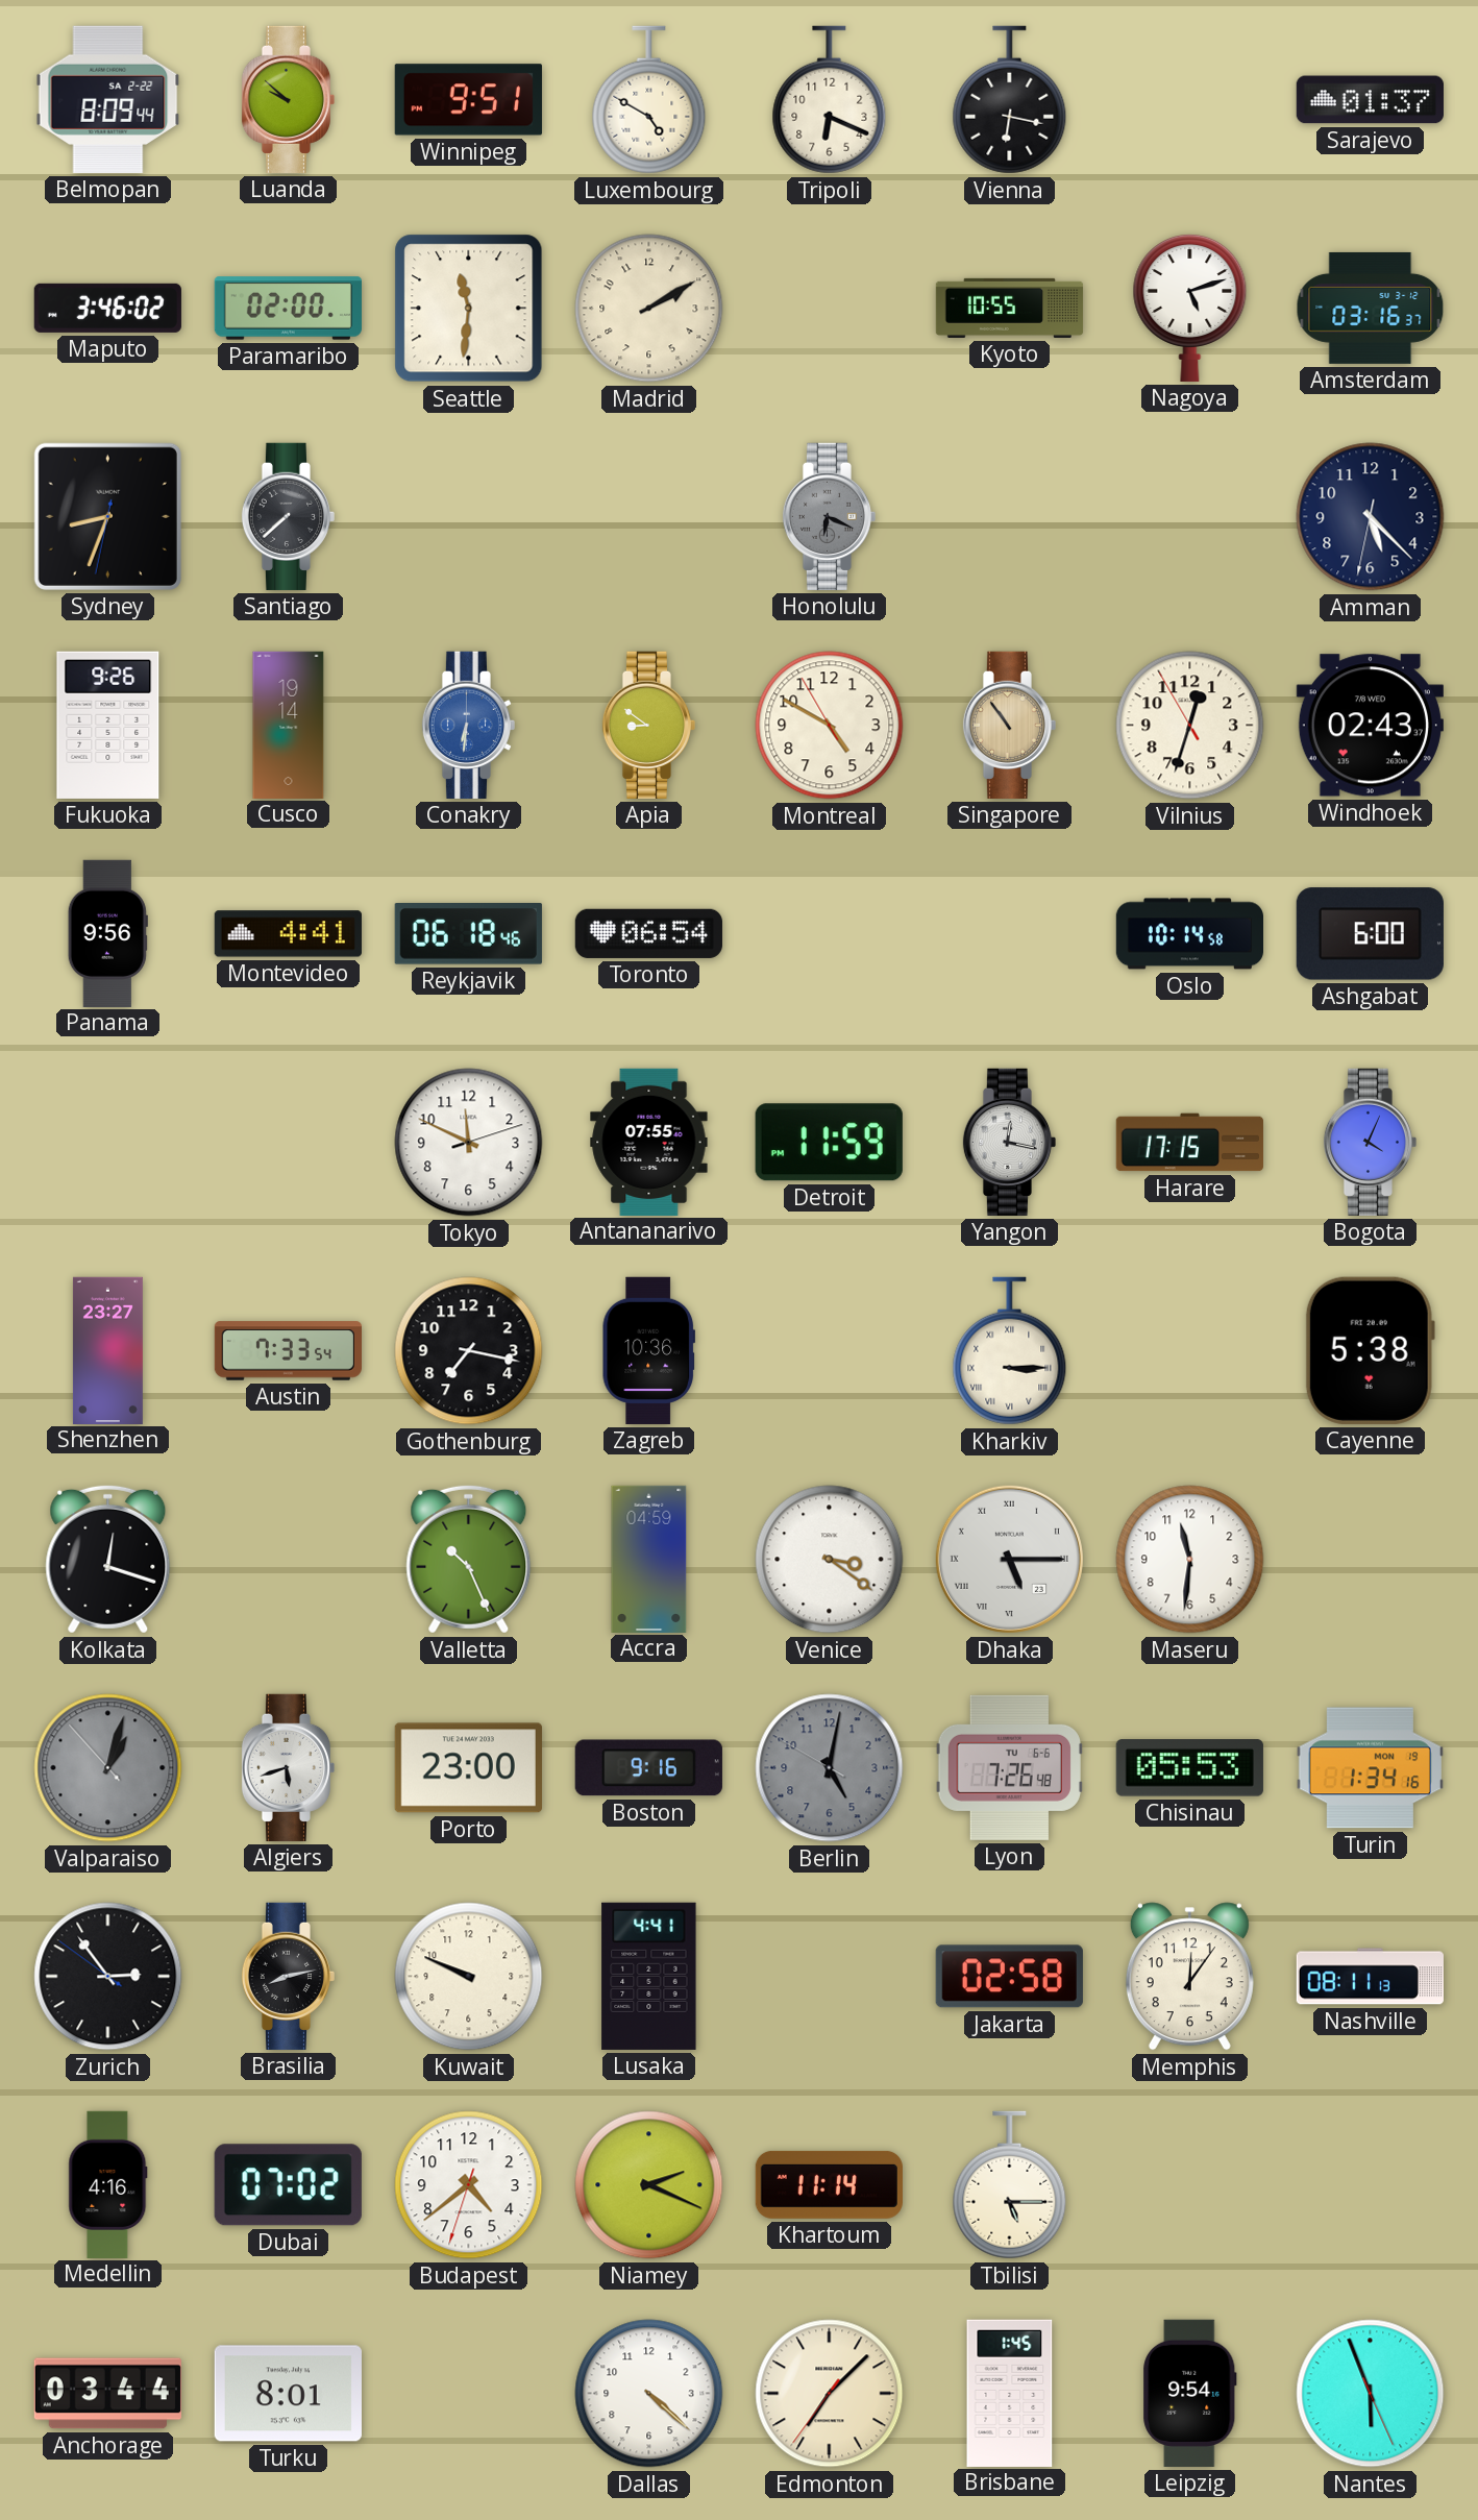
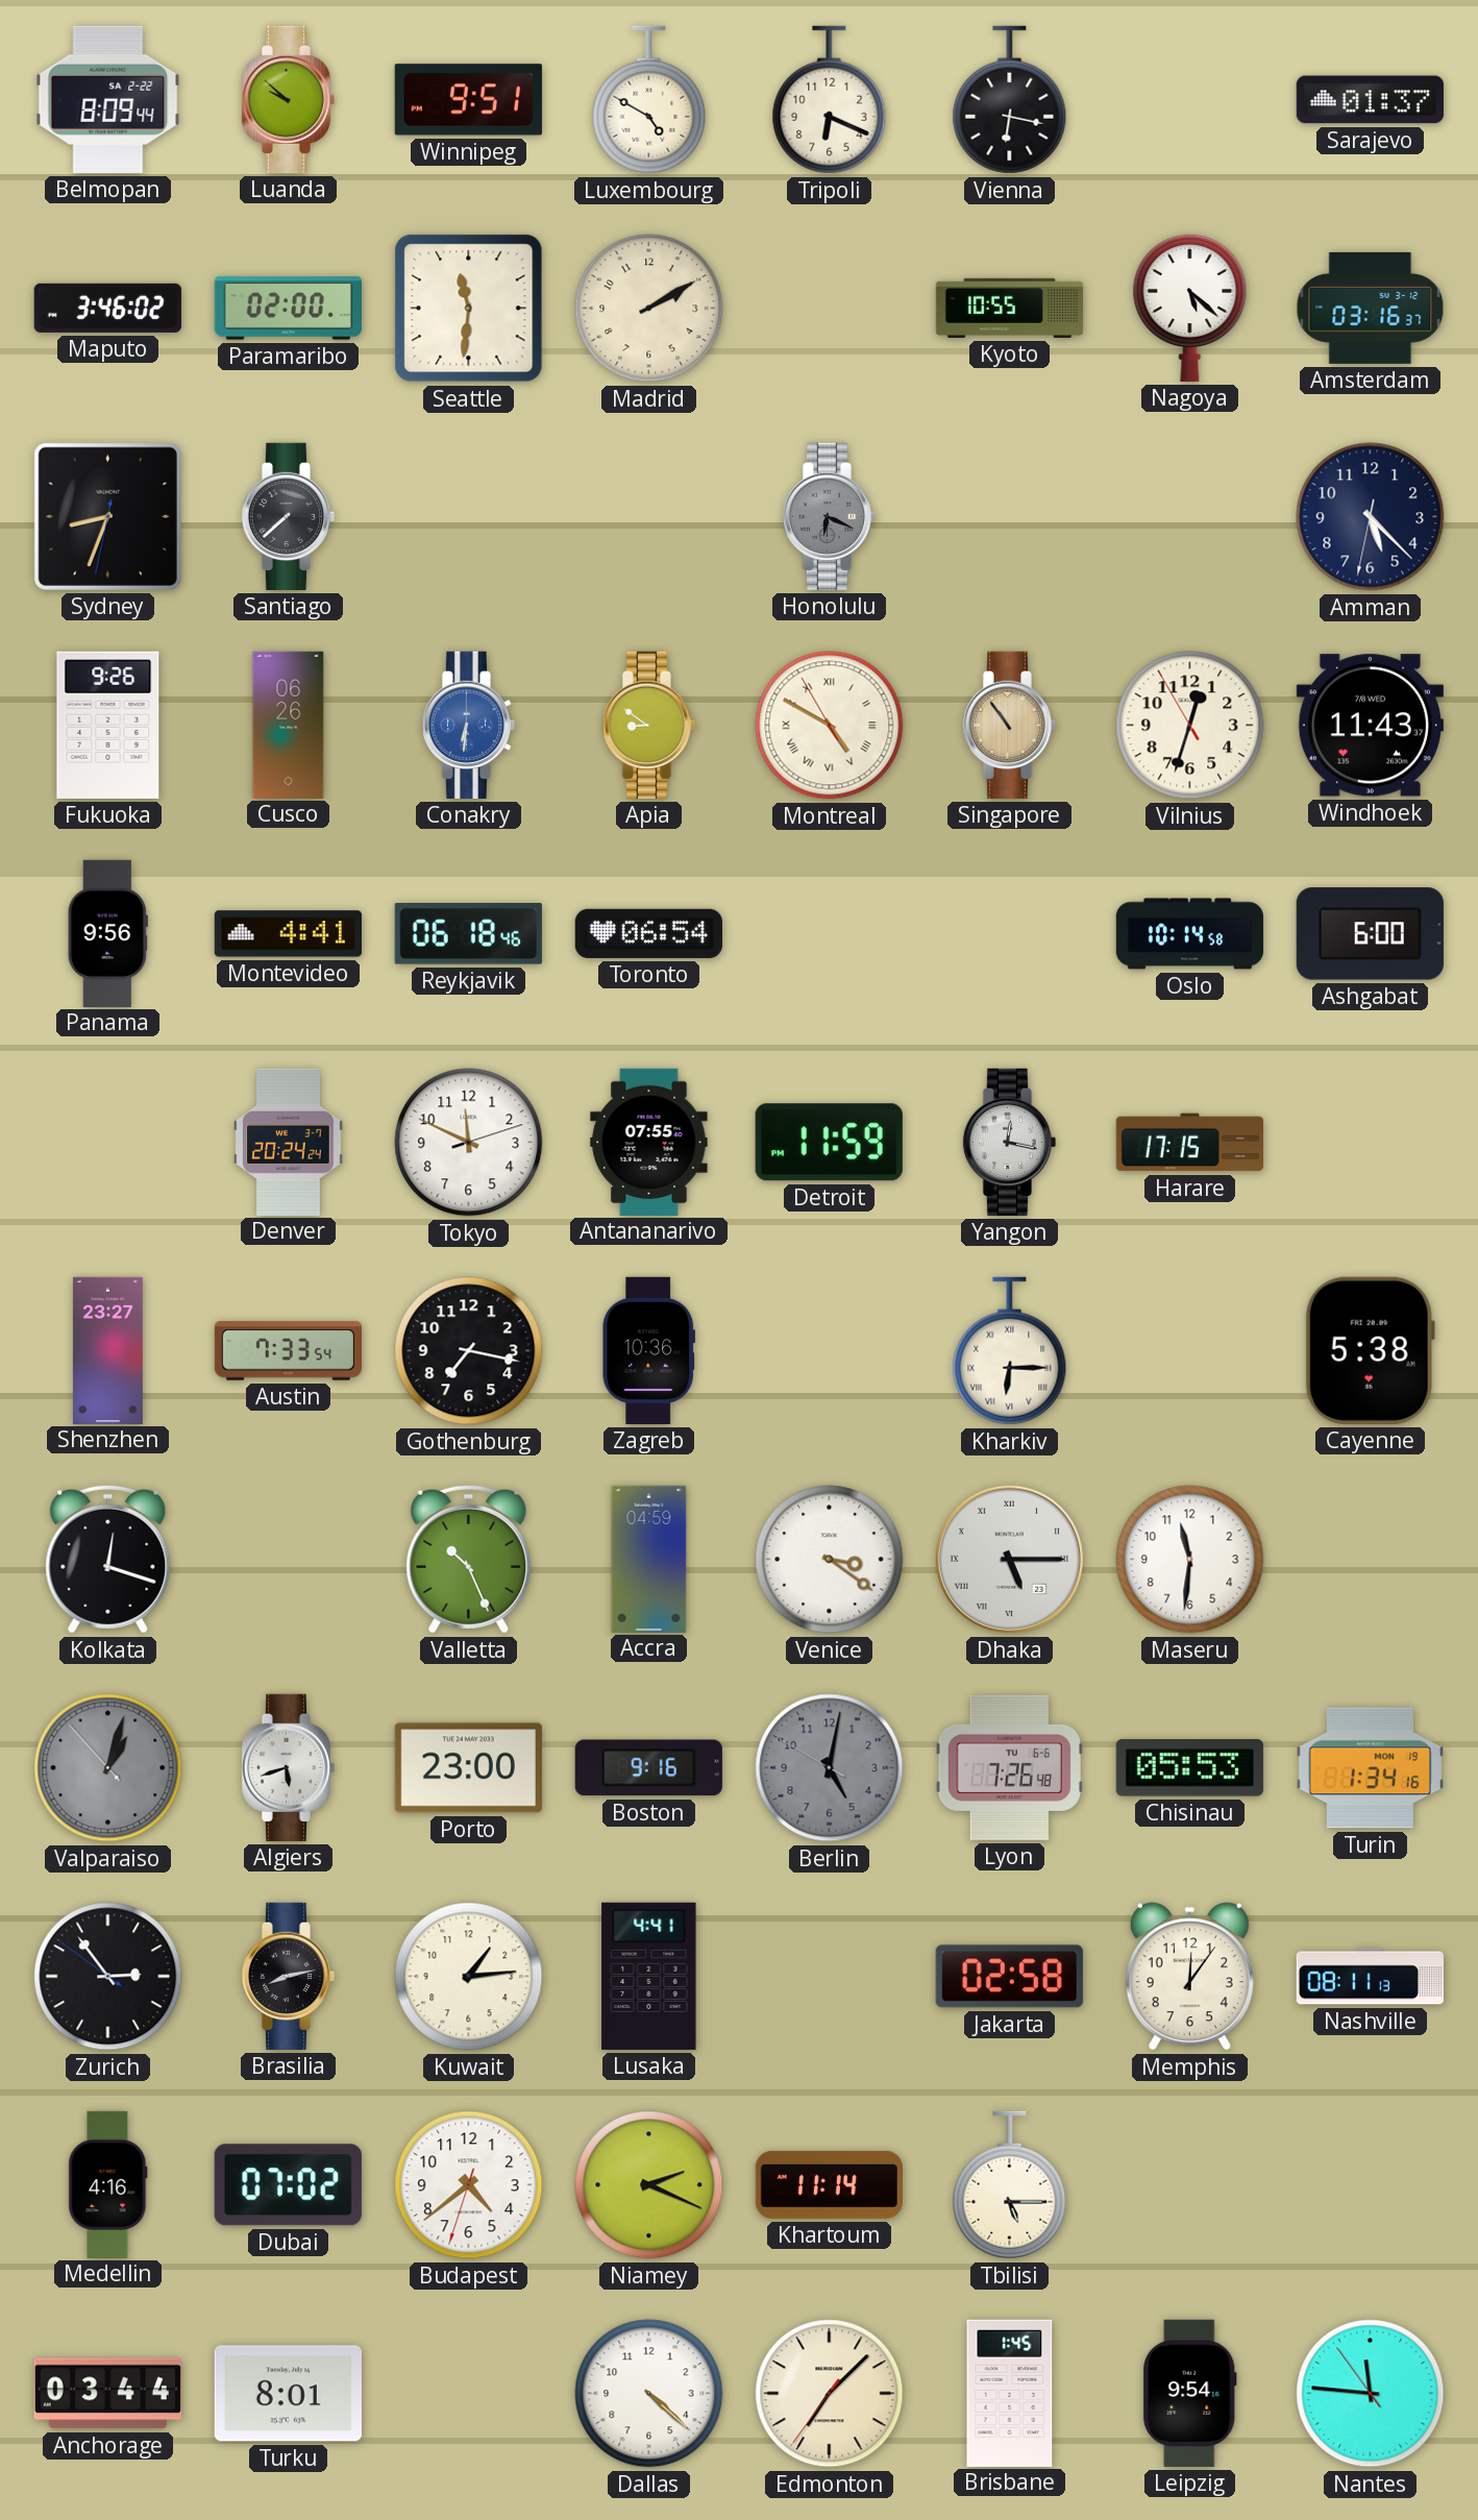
Nagoya: 5:12 -> 5:22
Cusco: 19:14 -> 06:26
Montreal numerals: Arabic -> Roman
Windhoek: 02:43 -> 11:43
Denver: none -> 20:24
Bogota: 4:04 -> none
Kharkiv: 3:15 -> 6:15
Kuwait: 9:49 -> 1:14
Nantes: 5:56 -> 11:45
